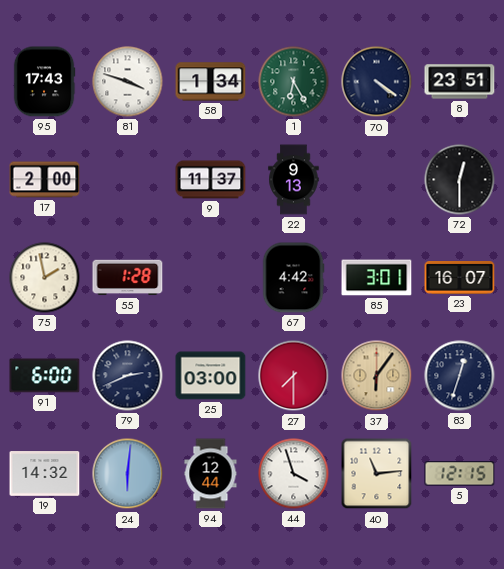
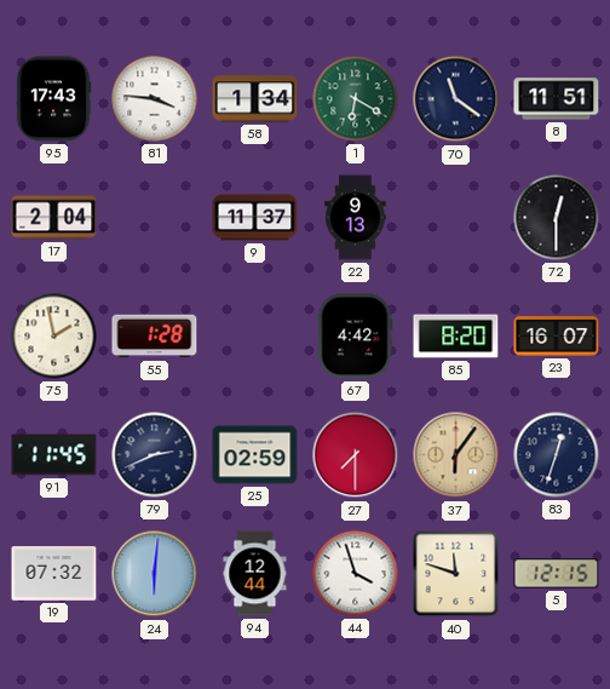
81: 3:48 -> 3:46
1: 6:25 -> 6:20
70: 4:21 -> 11:21
8: 23:51 -> 11:51
17: 2:00 -> 2:04
85: 3:01 -> 8:20
91: 6:00 -> 11:45
25: 03:00 -> 02:59
19: 14:32 -> 07:32
40: 11:14 -> 11:48
